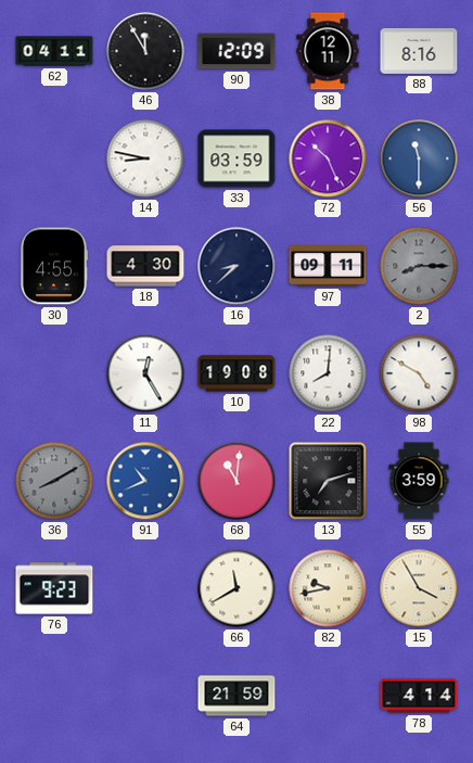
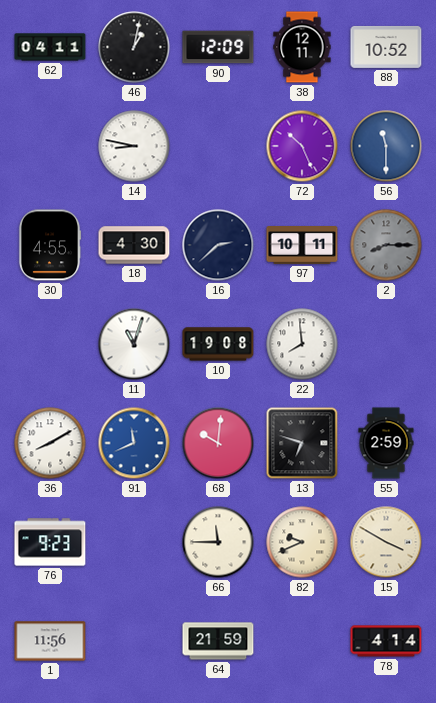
46: 11:55 -> 1:02
88: 8:16 -> 10:52
33: 03:59 -> none
16: 8:38 -> 2:38
97: 09:11 -> 10:11
11: 12:25 -> 11:03
22: 8:01 -> 7:59
98: 4:50 -> none
36 dial: grey -> white
91: 10:41 -> 11:41
68: 11:01 -> 10:01
13: 7:12 -> 6:48
55: 3:59 -> 2:59
66: 11:40 -> 11:45
82: 9:43 -> 9:41
15: 3:55 -> 3:50
1: none -> 11:56
